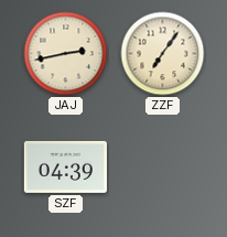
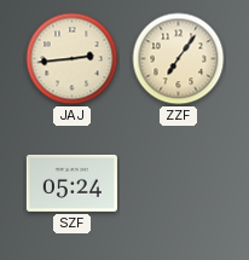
JAJ: 2:43 -> 2:44
SZF: 04:39 -> 05:24
